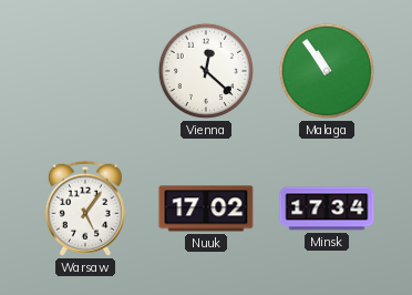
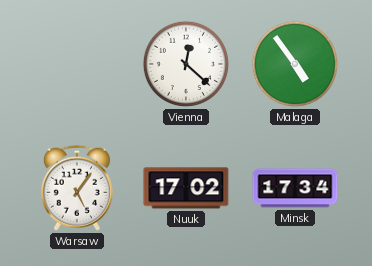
Malaga: 10:54 -> 4:54
